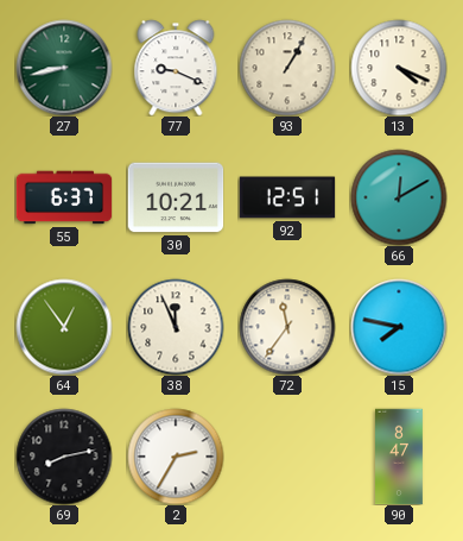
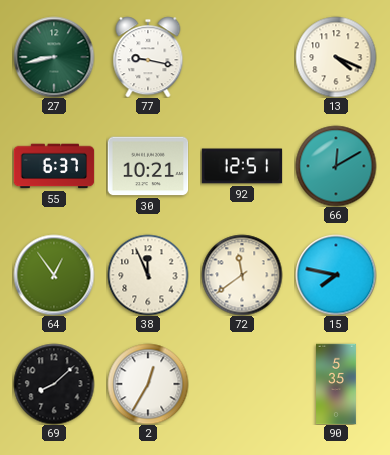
77: 9:19 -> 9:17
93: 1:05 -> none
72: 11:36 -> 11:39
69: 8:13 -> 8:08
2: 2:35 -> 12:35
90: 8:47 -> 5:35
